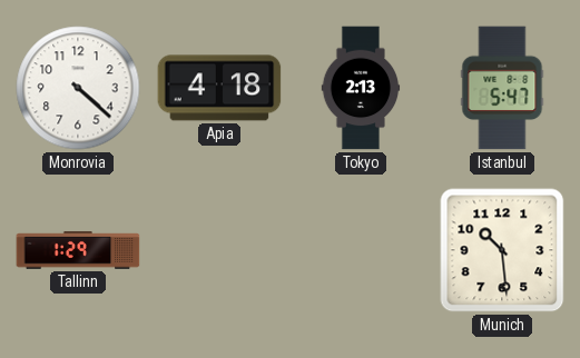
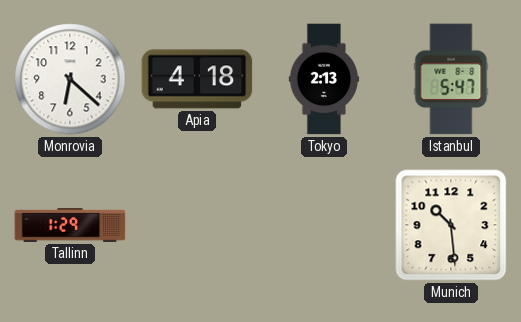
Monrovia: 4:22 -> 6:22
